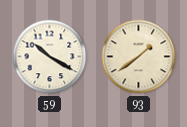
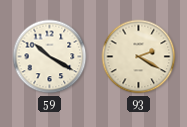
93: 1:39 -> 2:20
